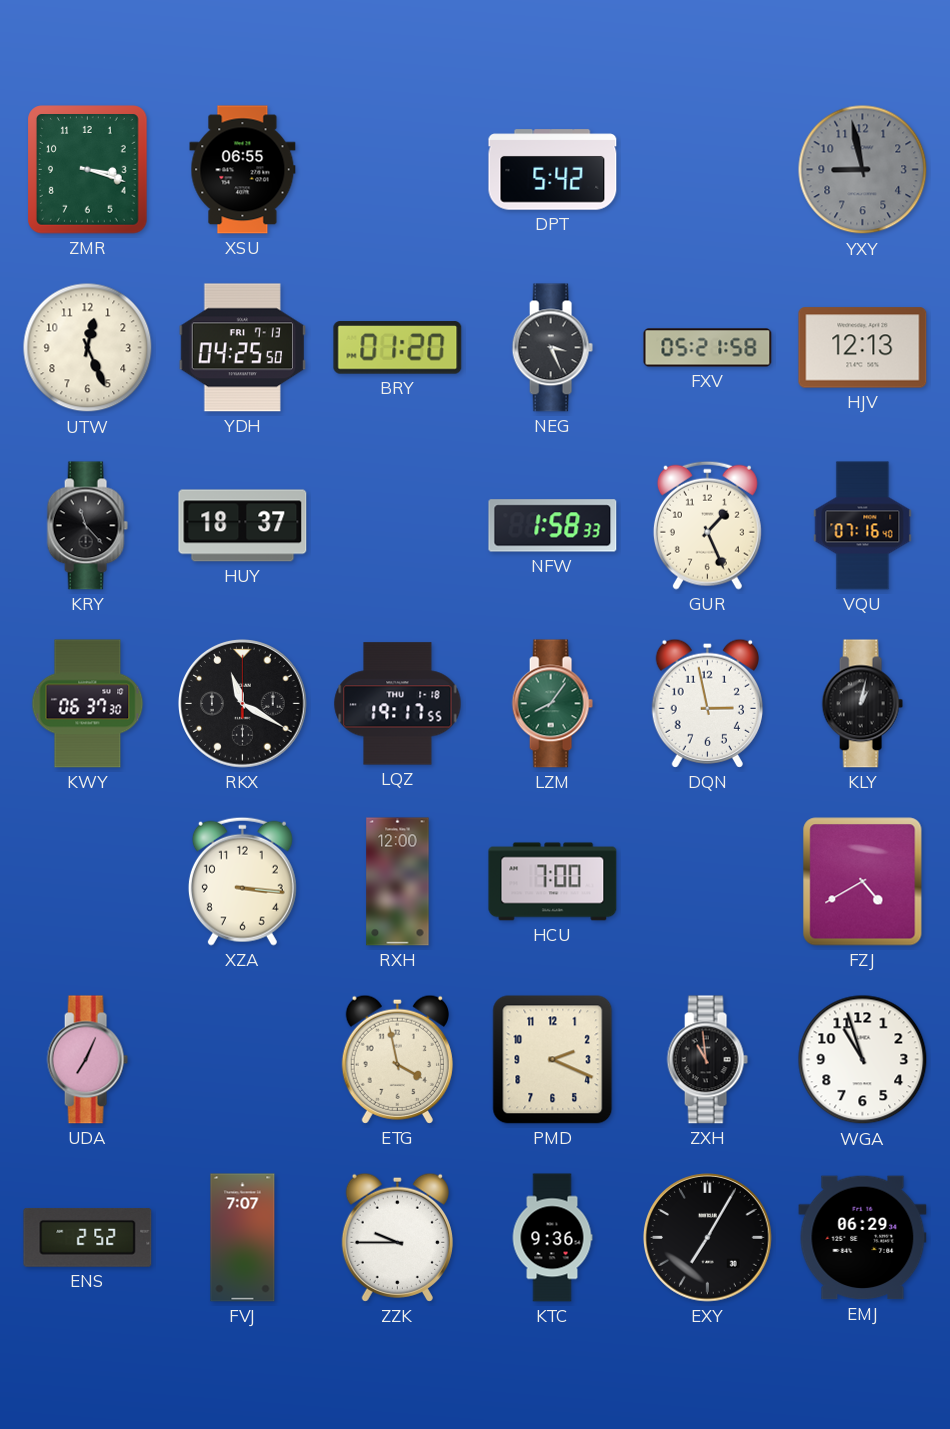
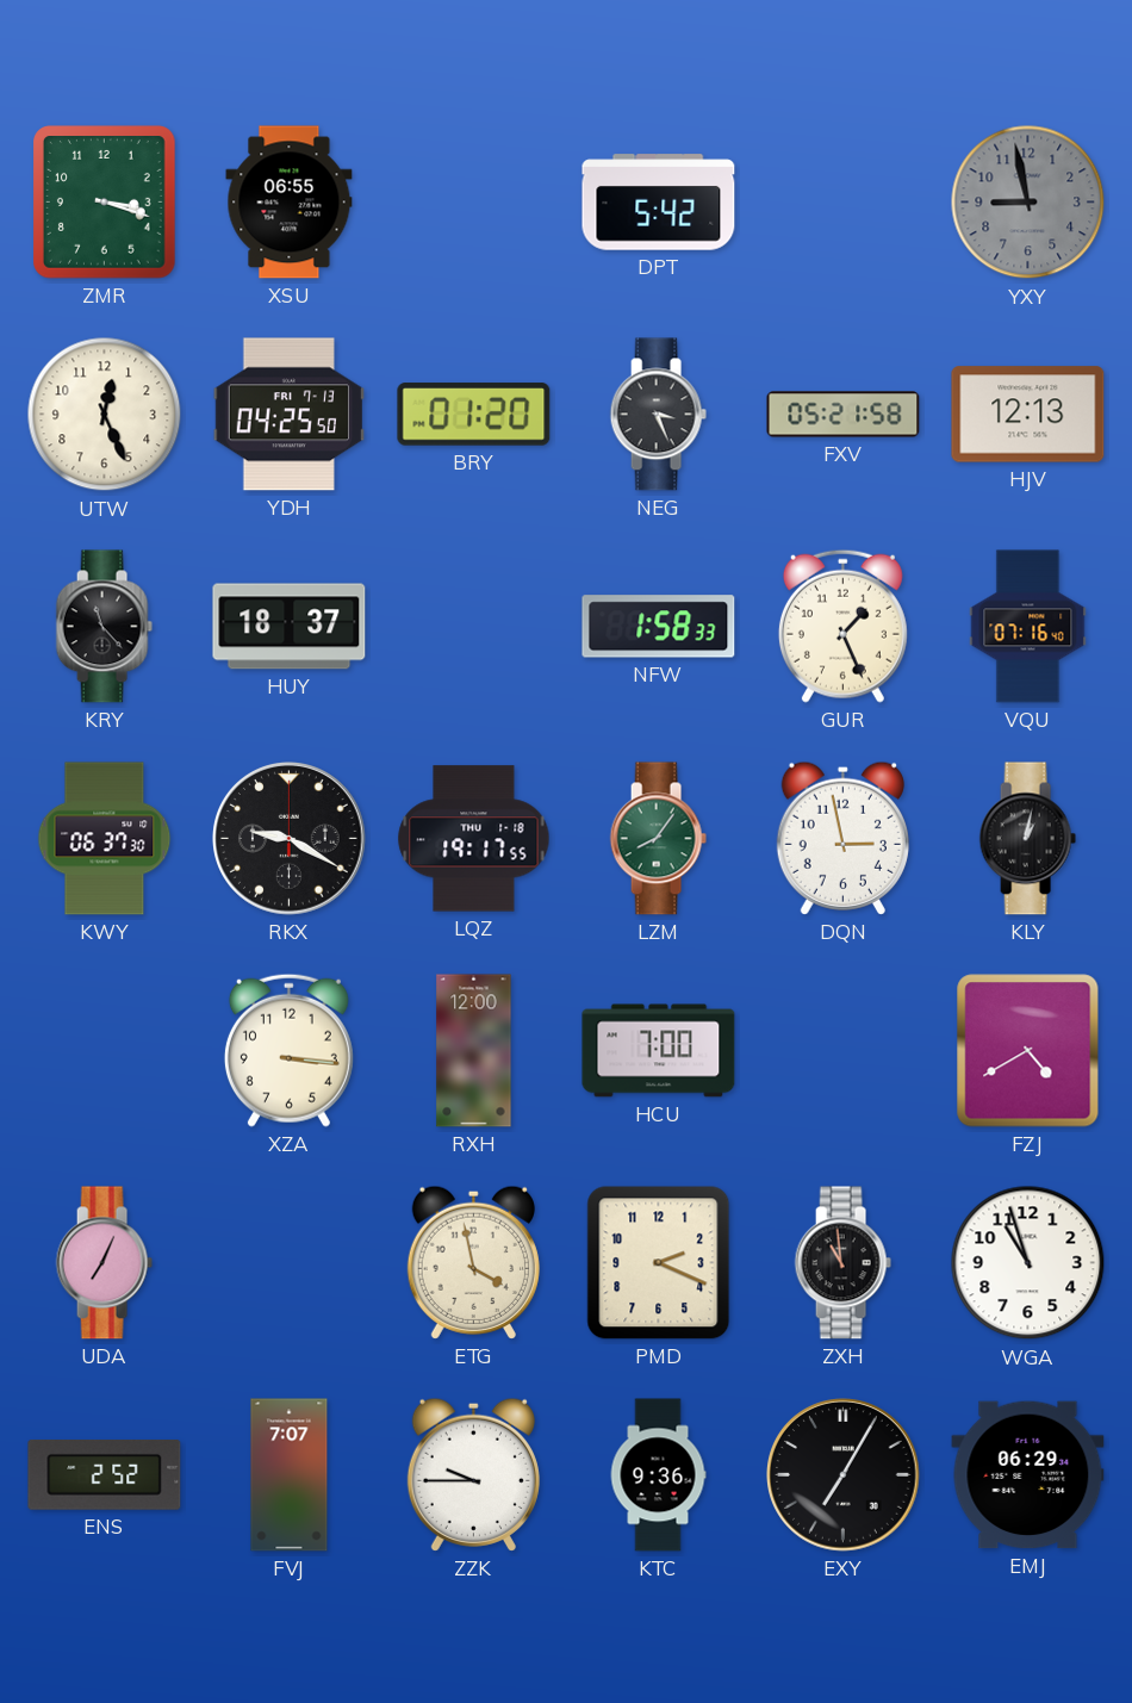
RKX: 11:20 -> 9:20
